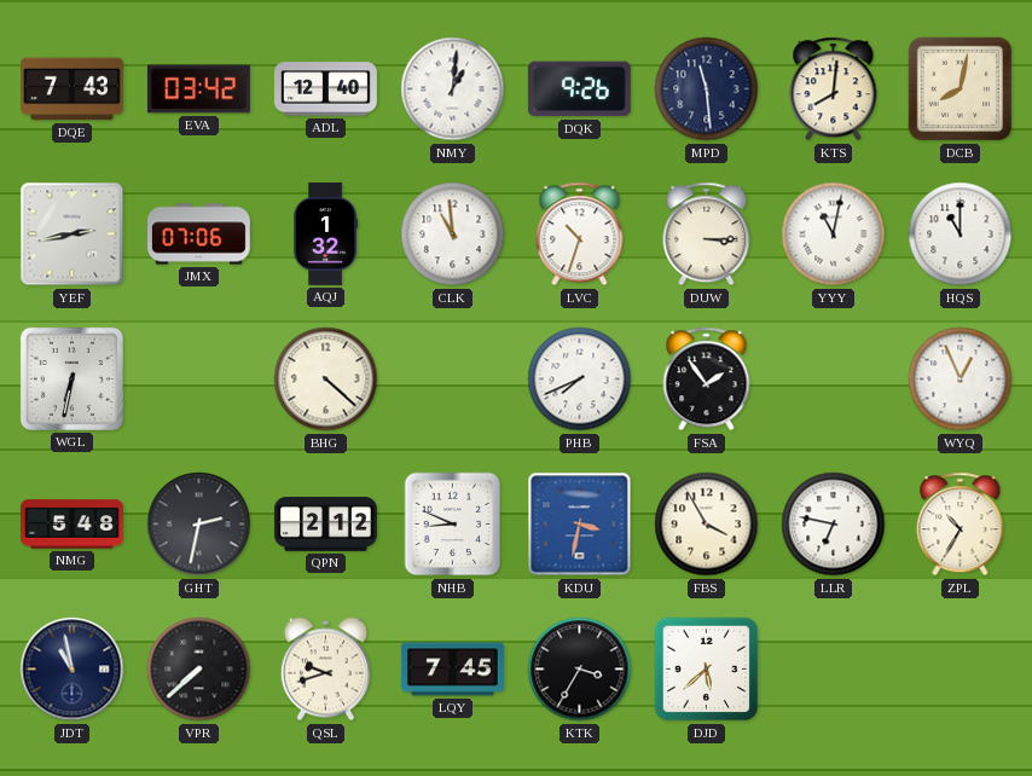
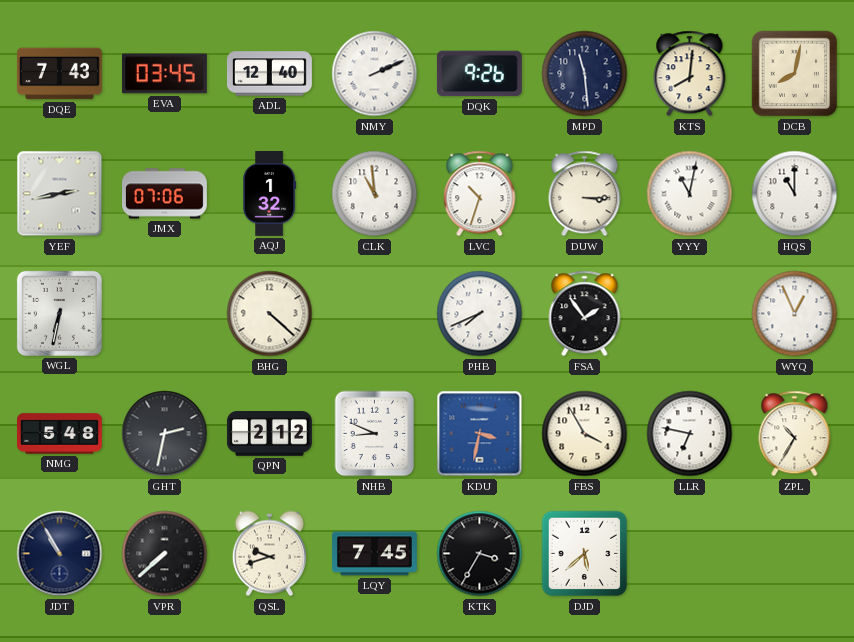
EVA: 03:42 -> 03:45
NMY: 1:01 -> 2:11
JDT: 10:58 -> 10:55
